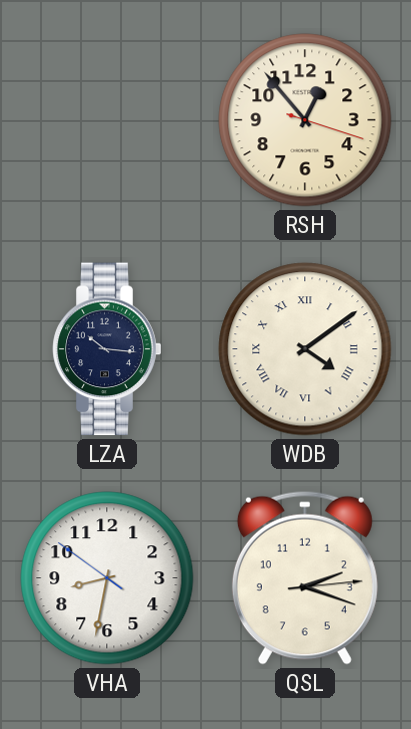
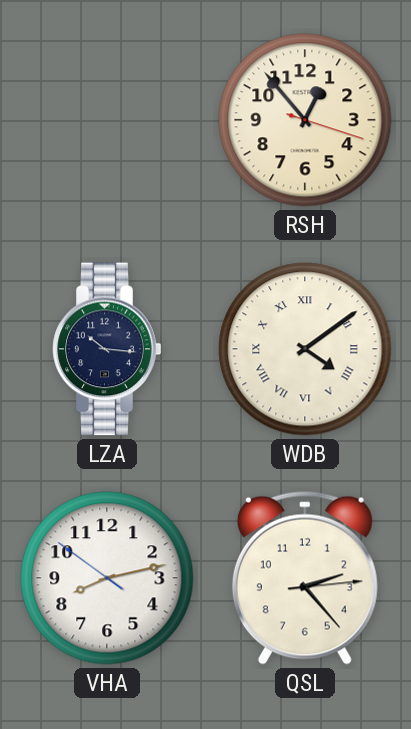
VHA: 8:31 -> 8:12
QSL: 2:18 -> 2:23
